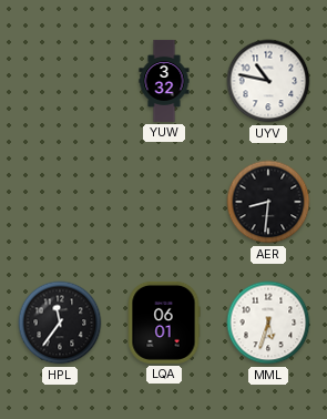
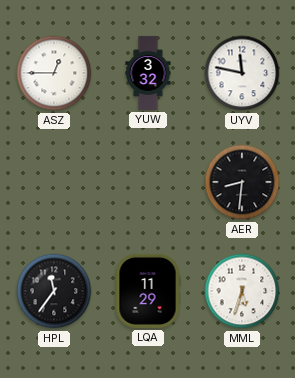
ASZ: none -> 12:45
UYV: 10:47 -> 11:47
LQA: 06:01 -> 11:29
